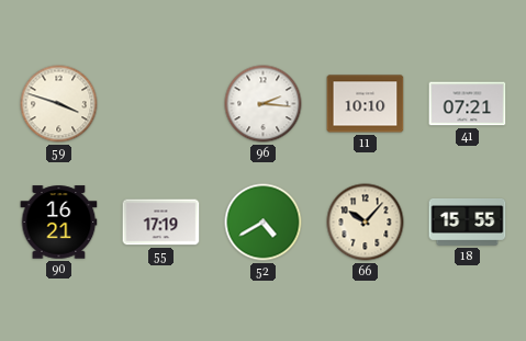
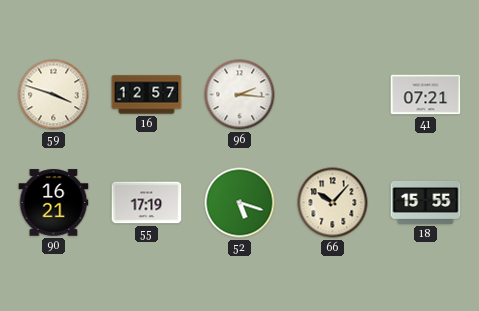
16: none -> 12:57
11: 10:10 -> none
52: 4:40 -> 5:18
